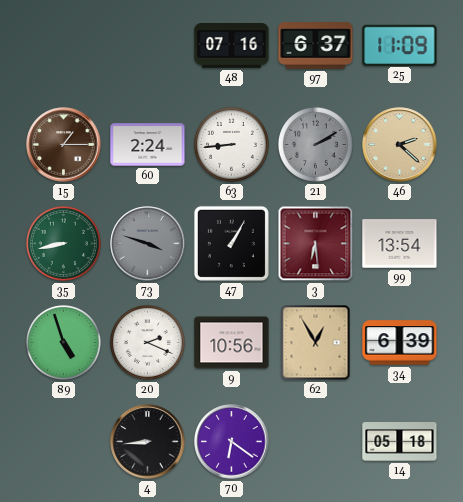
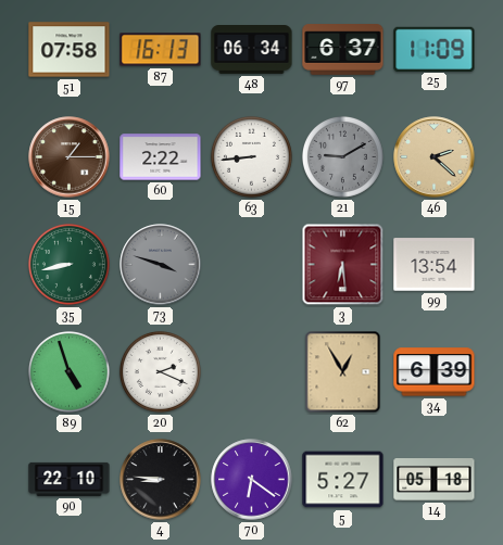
51: none -> 07:58
87: none -> 16:13
48: 07:16 -> 06:34
60: 2:24 -> 2:22
21: 2:10 -> 9:10
47: 1:05 -> none
9: 10:56 -> none
90: none -> 22:10
4: 8:44 -> 8:46
5: none -> 5:27
